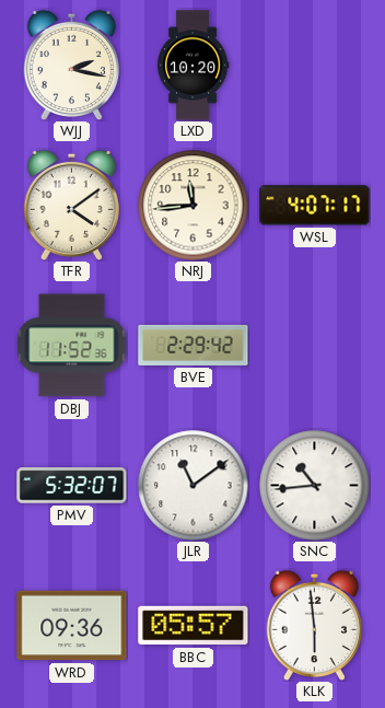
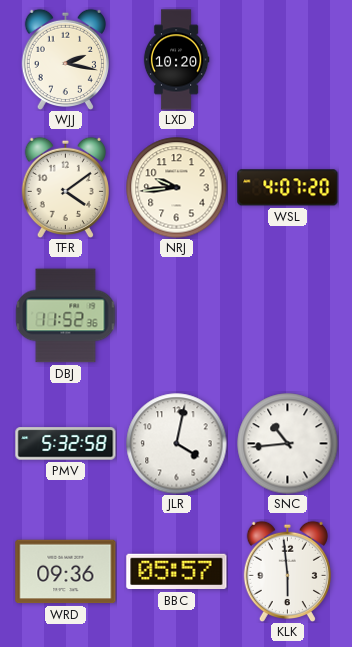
NRJ: 11:44 -> 9:44
WSL: 4:07:17 -> 4:07:20
BVE: 2:29 -> none
PMV: 5:32:07 -> 5:32:58
JLR: 11:09 -> 4:02
